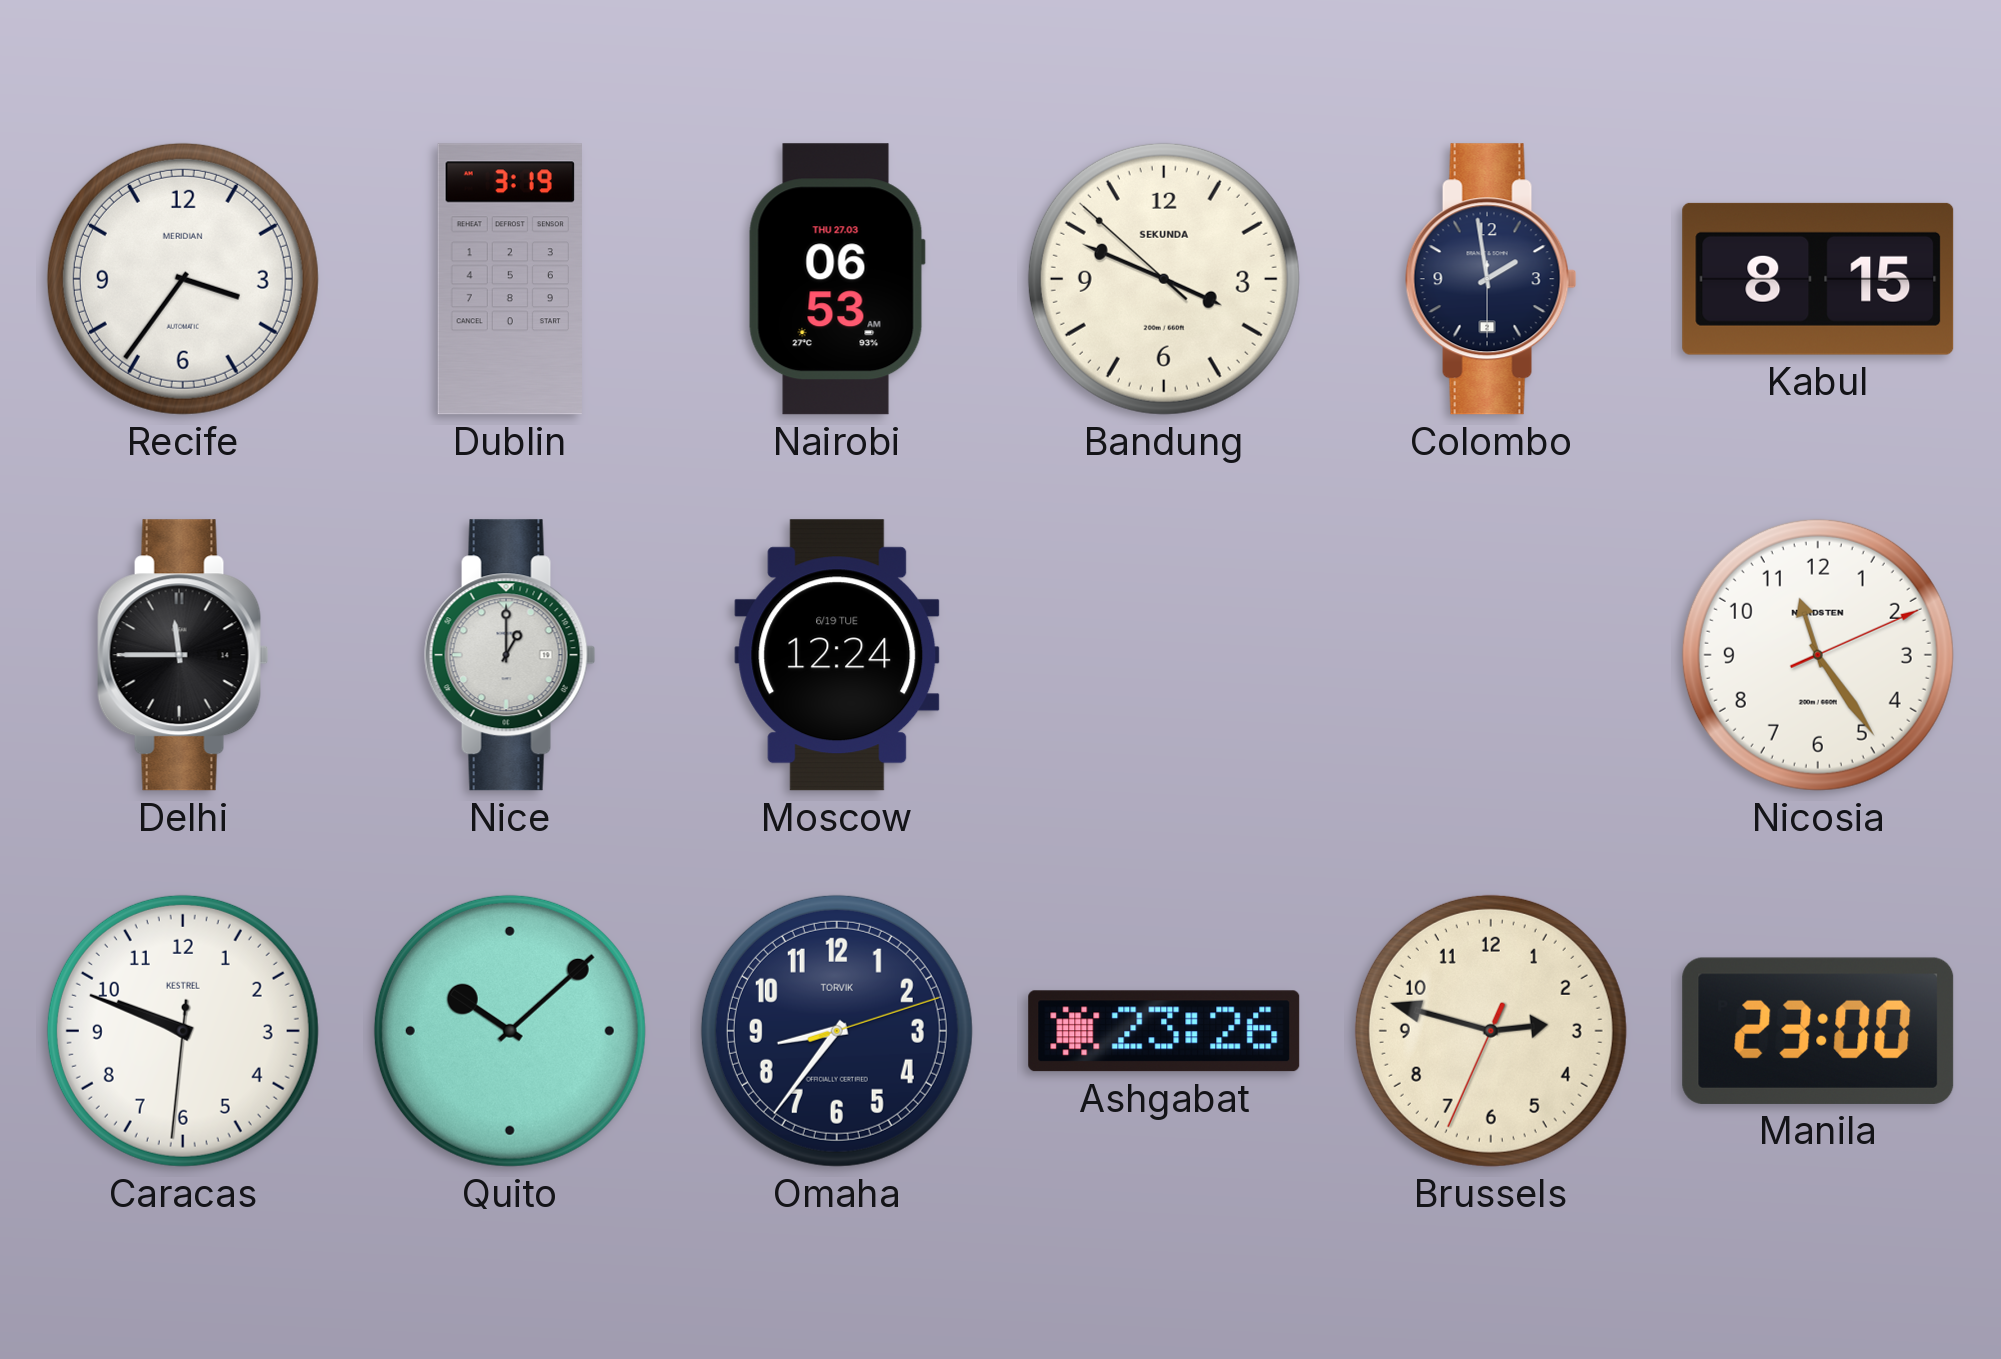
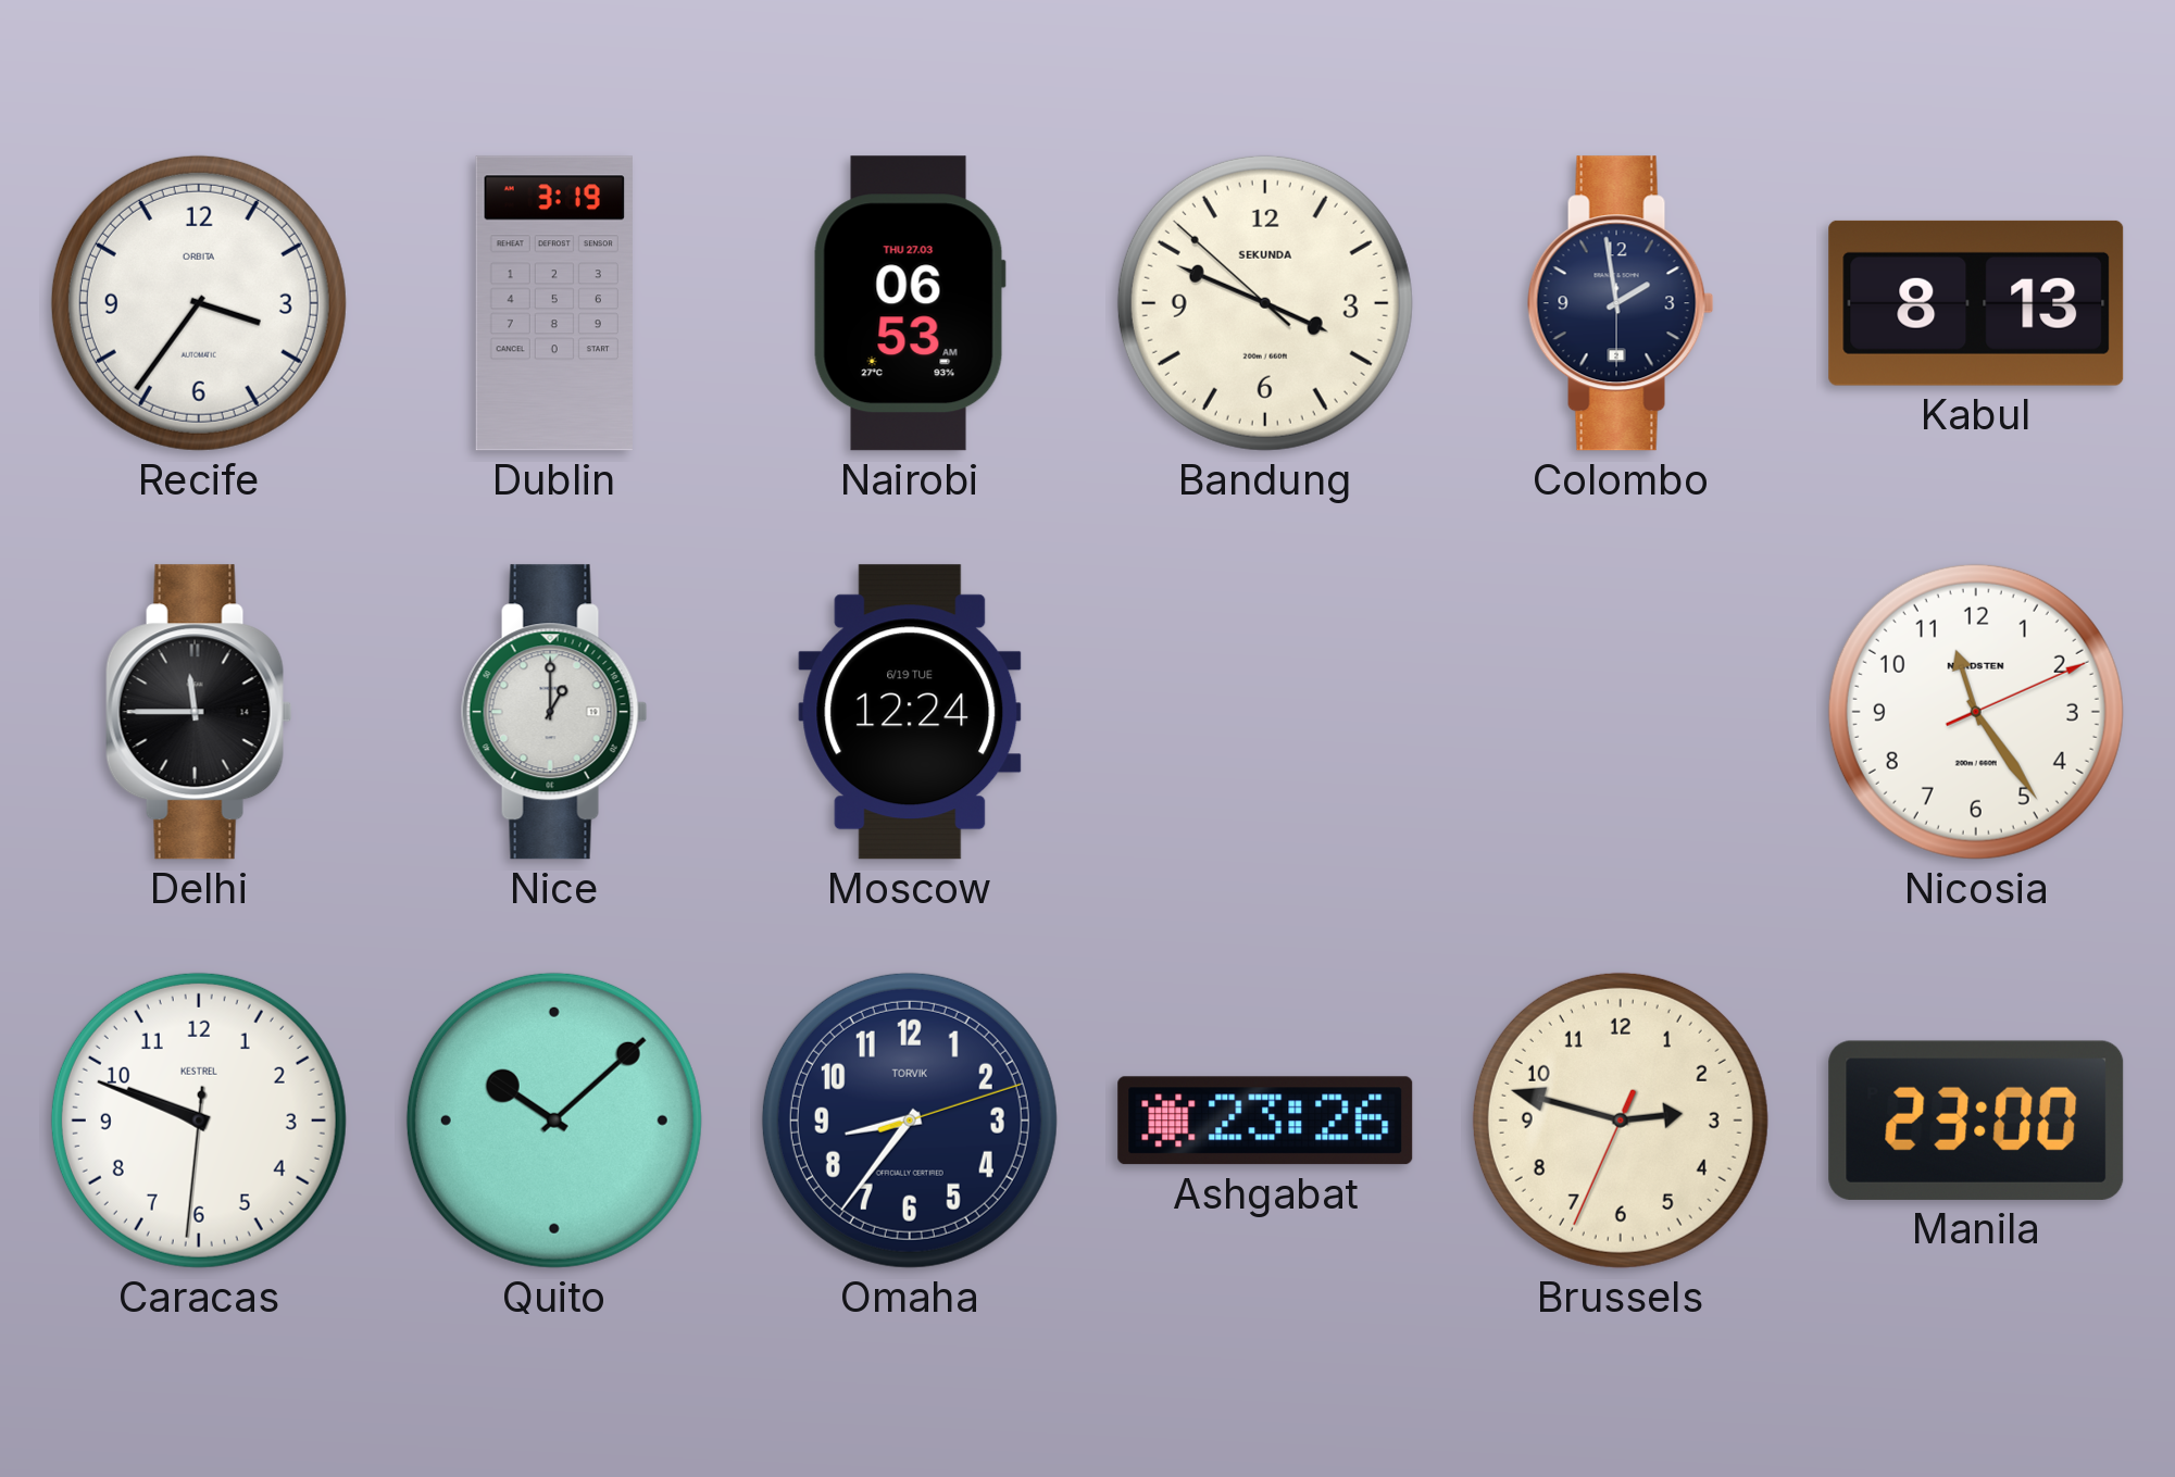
Recife brand: MERIDIAN -> ORBITA
Kabul: 8:15 -> 8:13
